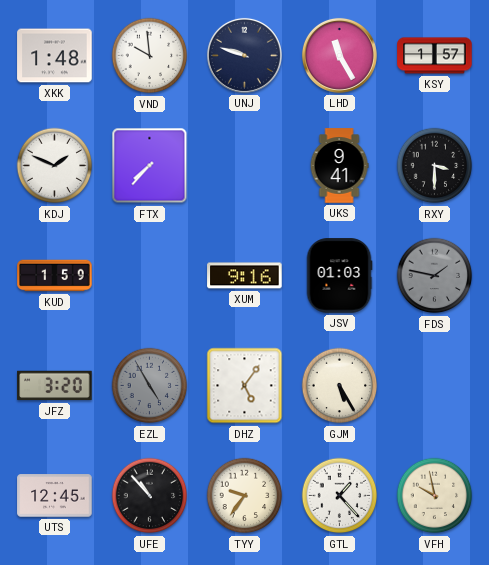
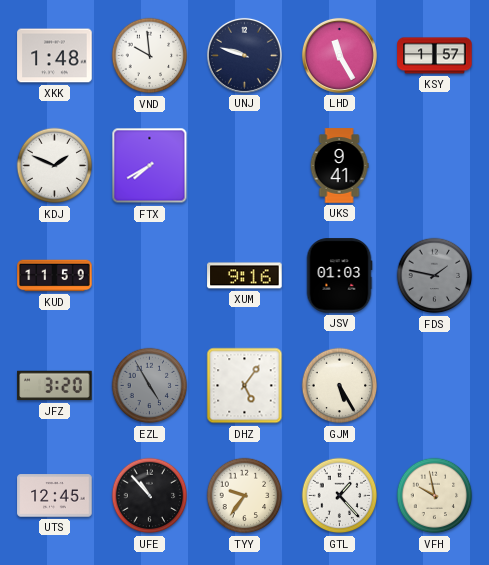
FTX: 7:37 -> 7:40
RXY: 3:30 -> none
KUD: 1:59 -> 11:59
